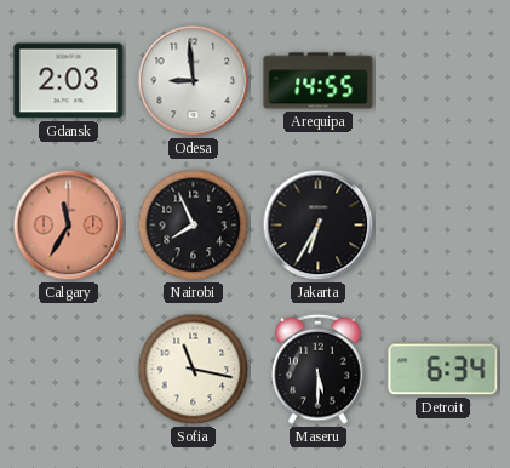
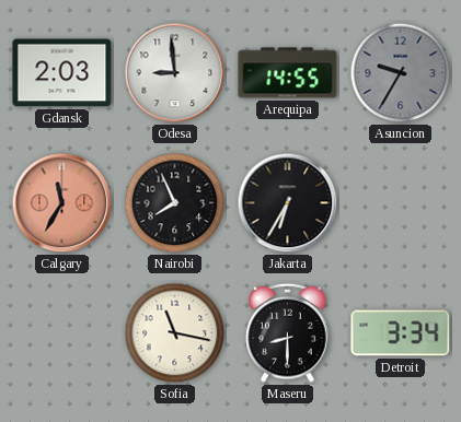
Asuncion: none -> 9:35
Maseru: 5:30 -> 8:30
Detroit: 6:34 -> 3:34
